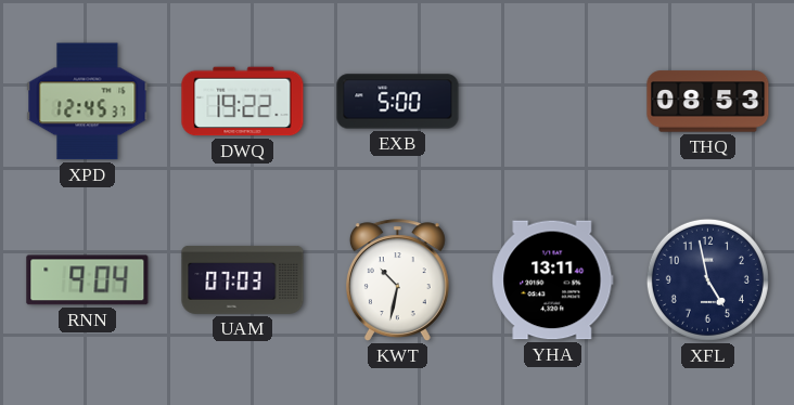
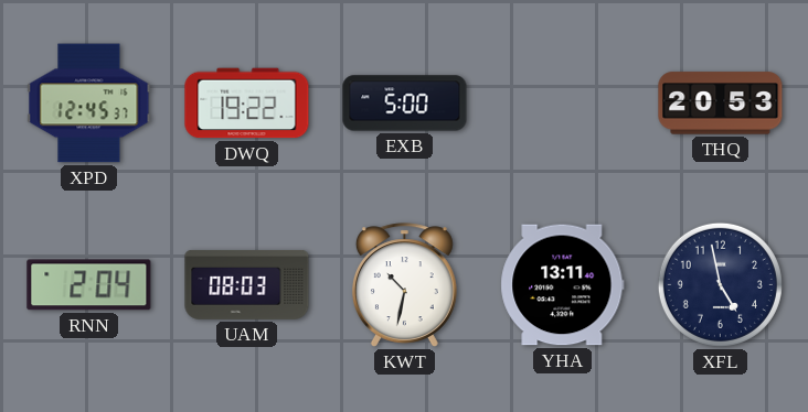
THQ: 08:53 -> 20:53
RNN: 9:04 -> 2:04
UAM: 07:03 -> 08:03
